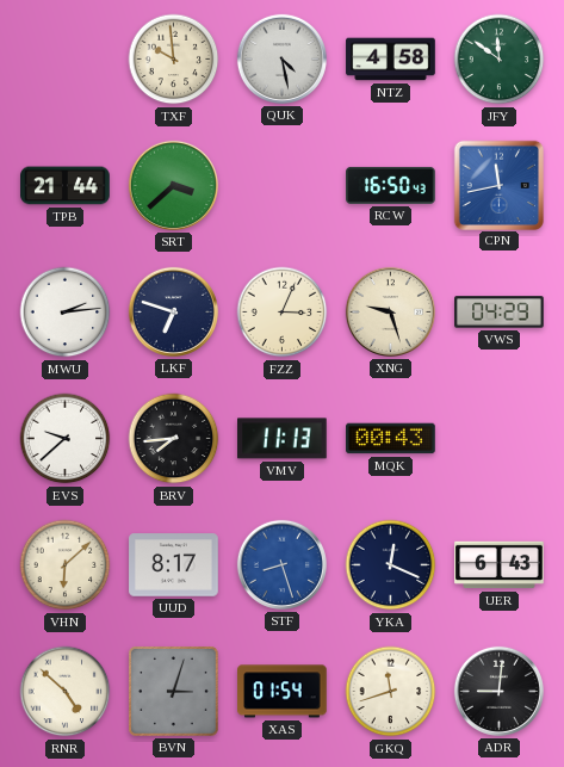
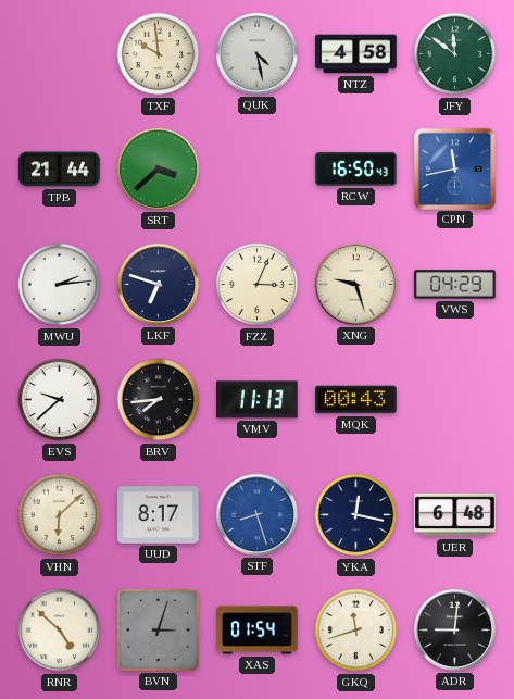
YKA: 12:19 -> 12:17
UER: 6:43 -> 6:48
